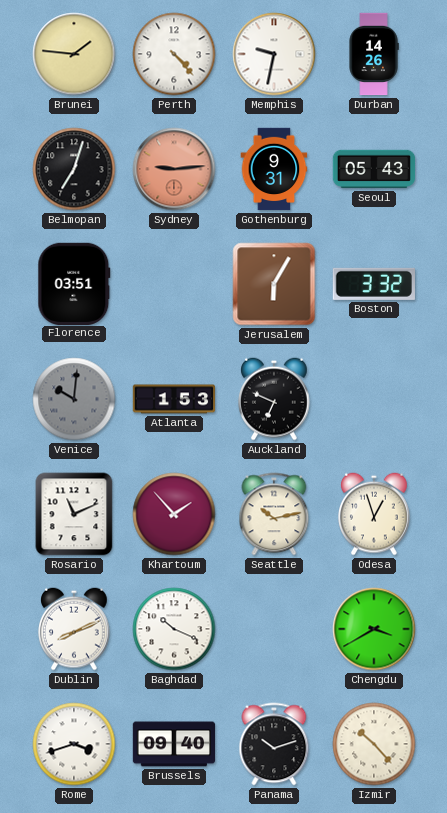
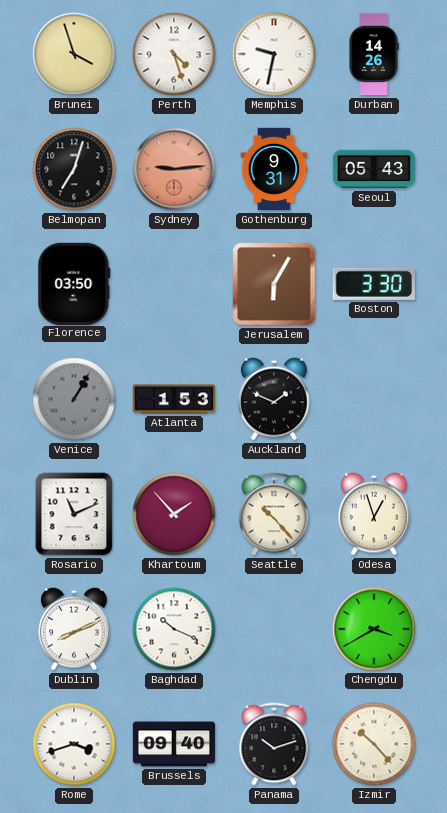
Brunei: 1:46 -> 3:57
Perth: 4:23 -> 4:27
Florence: 03:51 -> 03:50
Boston: 3:32 -> 3:30
Venice: 10:01 -> 1:05
Auckland: 6:49 -> 1:49
Seattle: 10:13 -> 10:23
